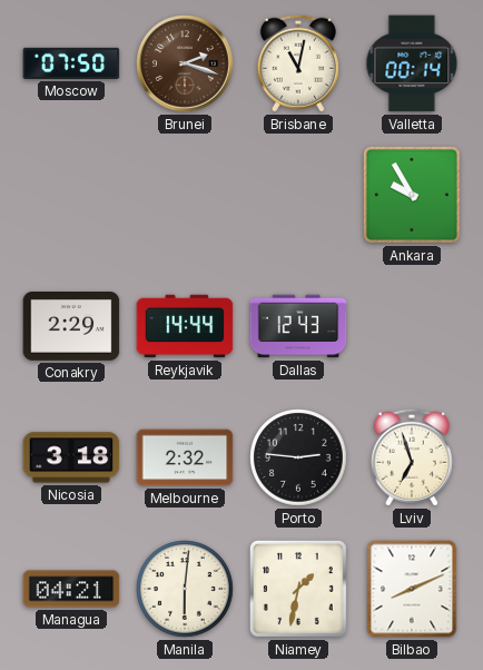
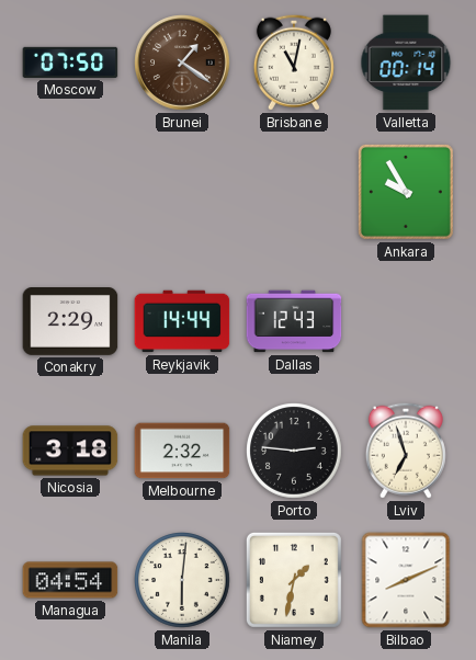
Brunei: 2:18 -> 1:21
Managua: 04:21 -> 04:54
